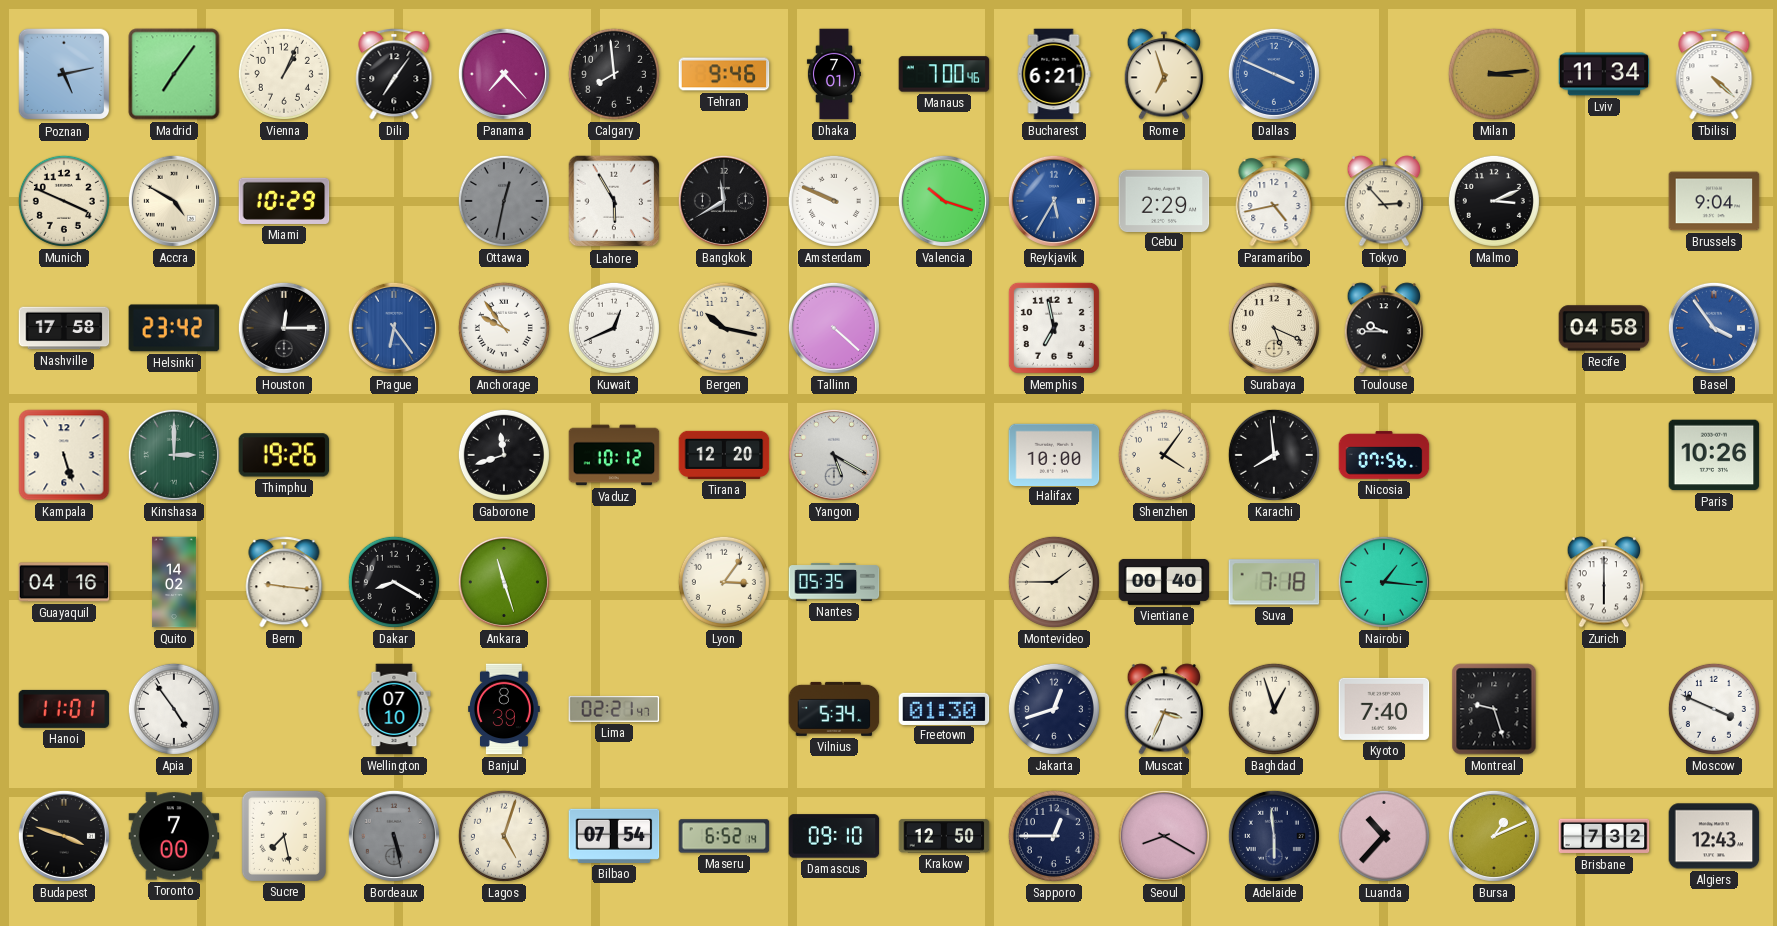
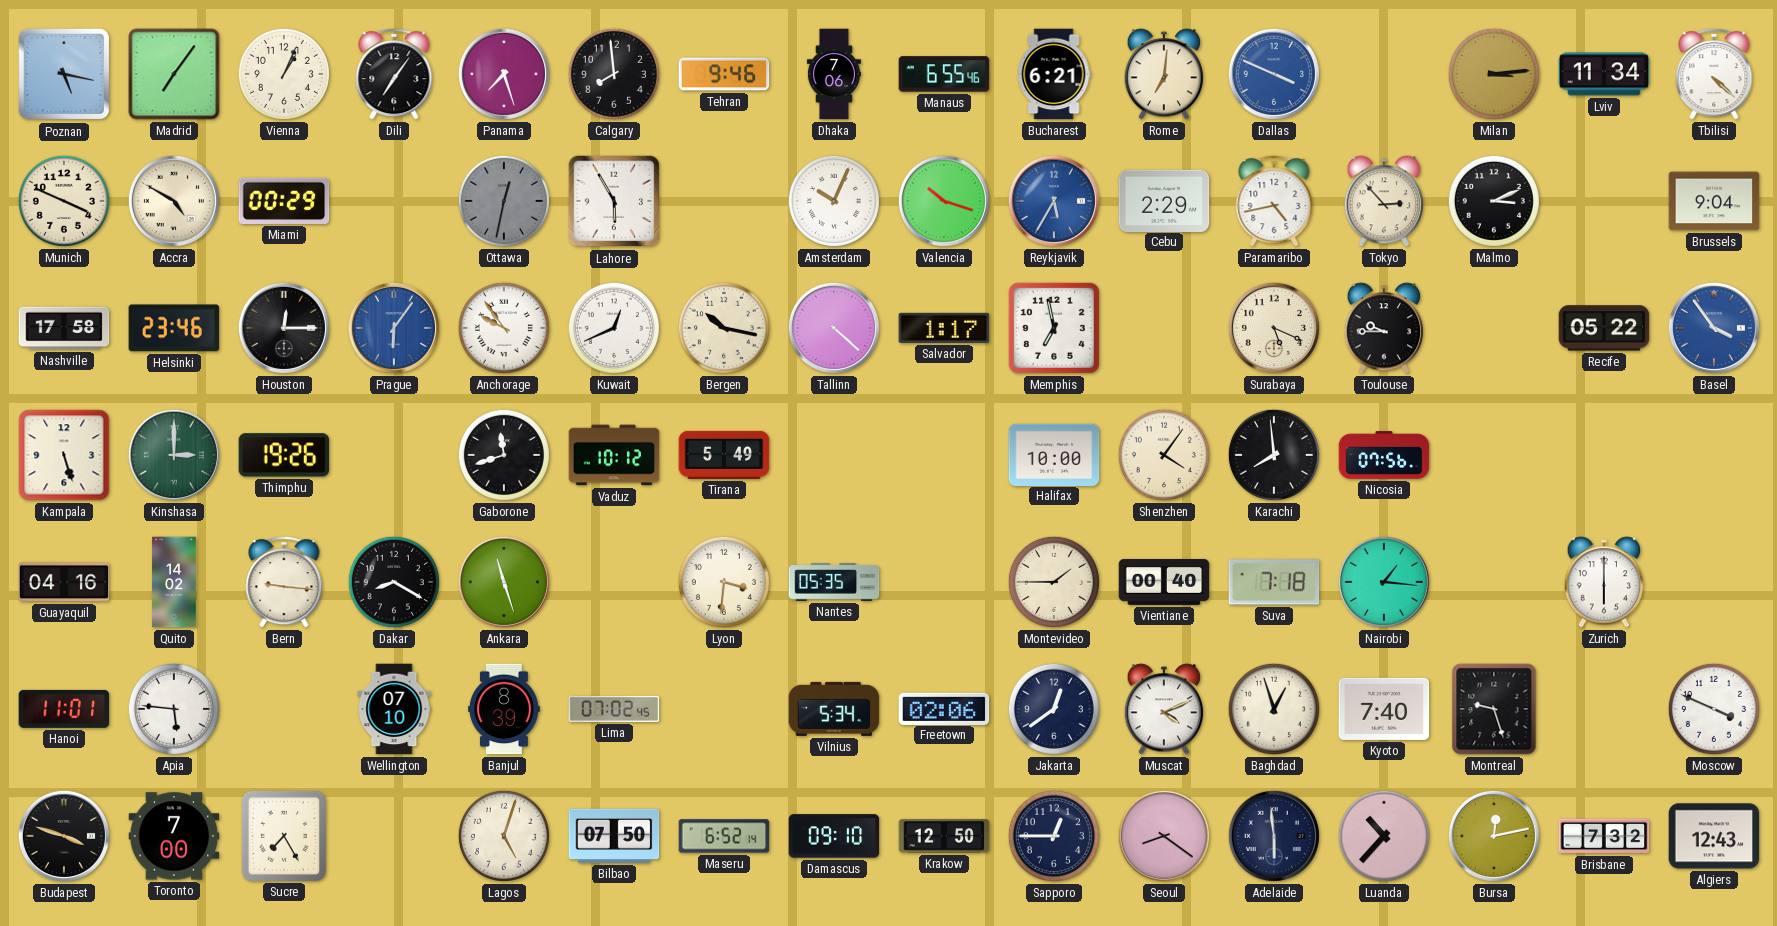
Poznan: 5:13 -> 5:17
Panama: 7:23 -> 7:27
Dhaka: 7:01 -> 7:06
Manaus: 7:00 -> 6:55
Rome: 6:57 -> 7:01
Miami: 10:29 -> 00:29
Bangkok: 11:40 -> none
Amsterdam: 9:49 -> 10:04
Helsinki: 23:42 -> 23:46
Prague: 6:24 -> 6:06
Salvador: none -> 1:17
Recife: 04:58 -> 05:22
Tirana: 12:20 -> 5:49
Yangon: 5:20 -> none
Paris: 10:26 -> none
Lyon: 3:06 -> 3:31
Apia: 4:54 -> 5:46
Lima: 02:21 -> 07:02
Freetown: 01:30 -> 02:06
Jakarta: 12:42 -> 12:39
Muscat: 3:34 -> 4:11
Sucre: 7:28 -> 7:25
Bordeaux: 5:28 -> none
Bilbao: 07:54 -> 07:50
Seoul: 8:20 -> 8:21
Bursa: 1:11 -> 12:13
